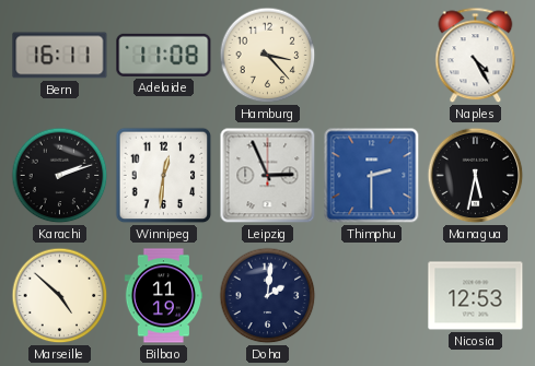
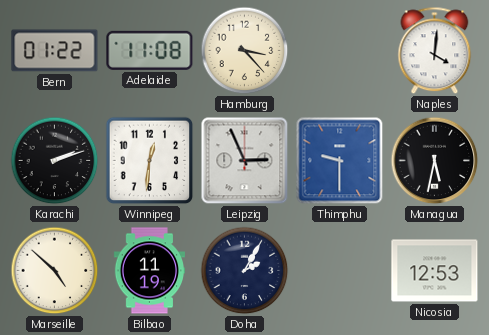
Bern: 16:11 -> 01:22
Naples: 4:25 -> 4:01
Thimphu: 2:30 -> 9:30
Doha: 2:01 -> 2:05
